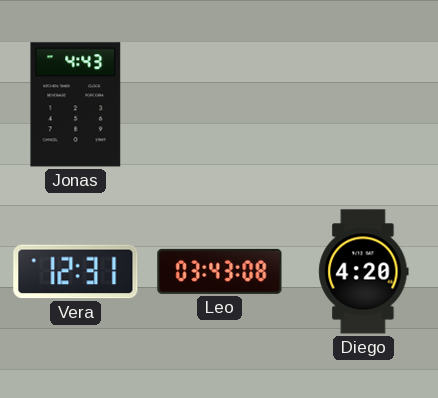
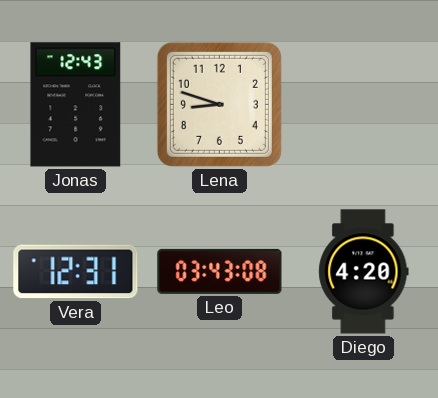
Jonas: 4:43 -> 12:43
Lena: none -> 8:48
